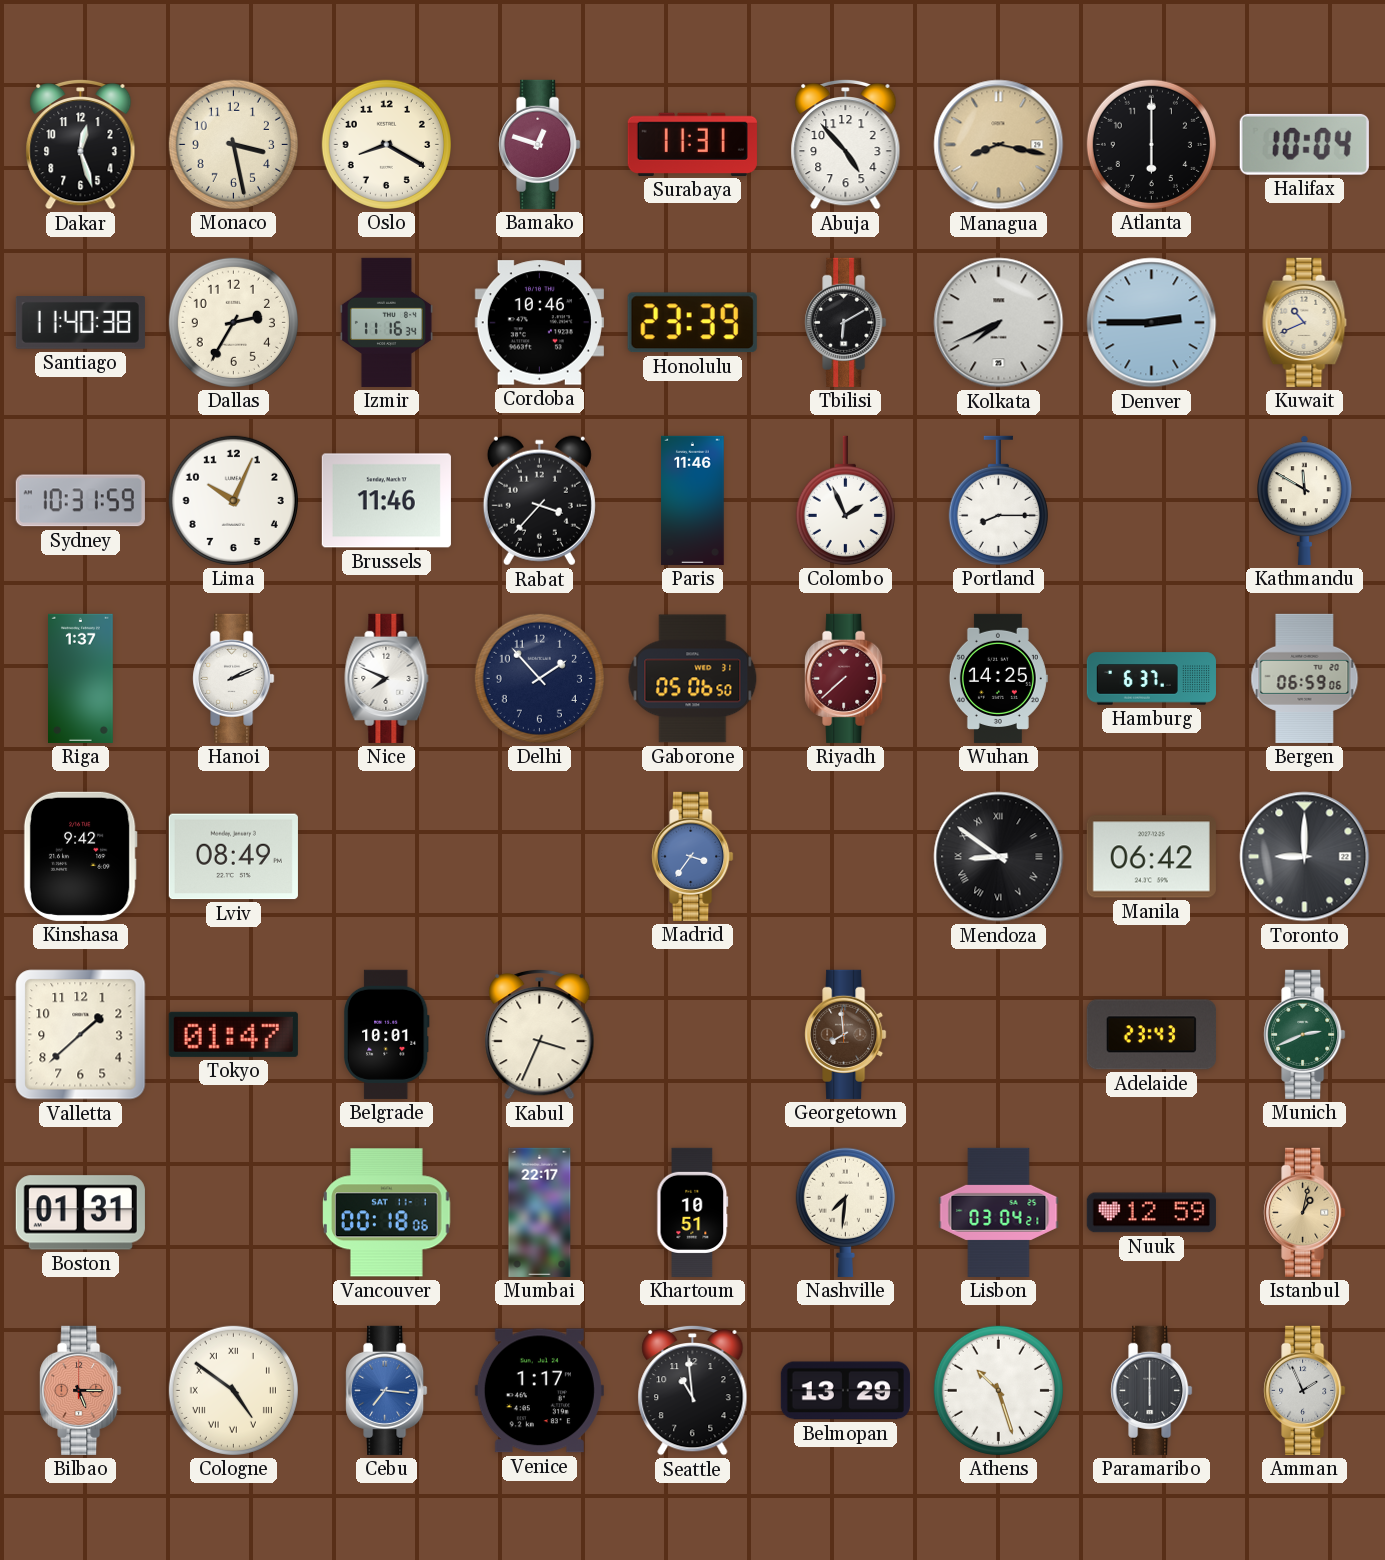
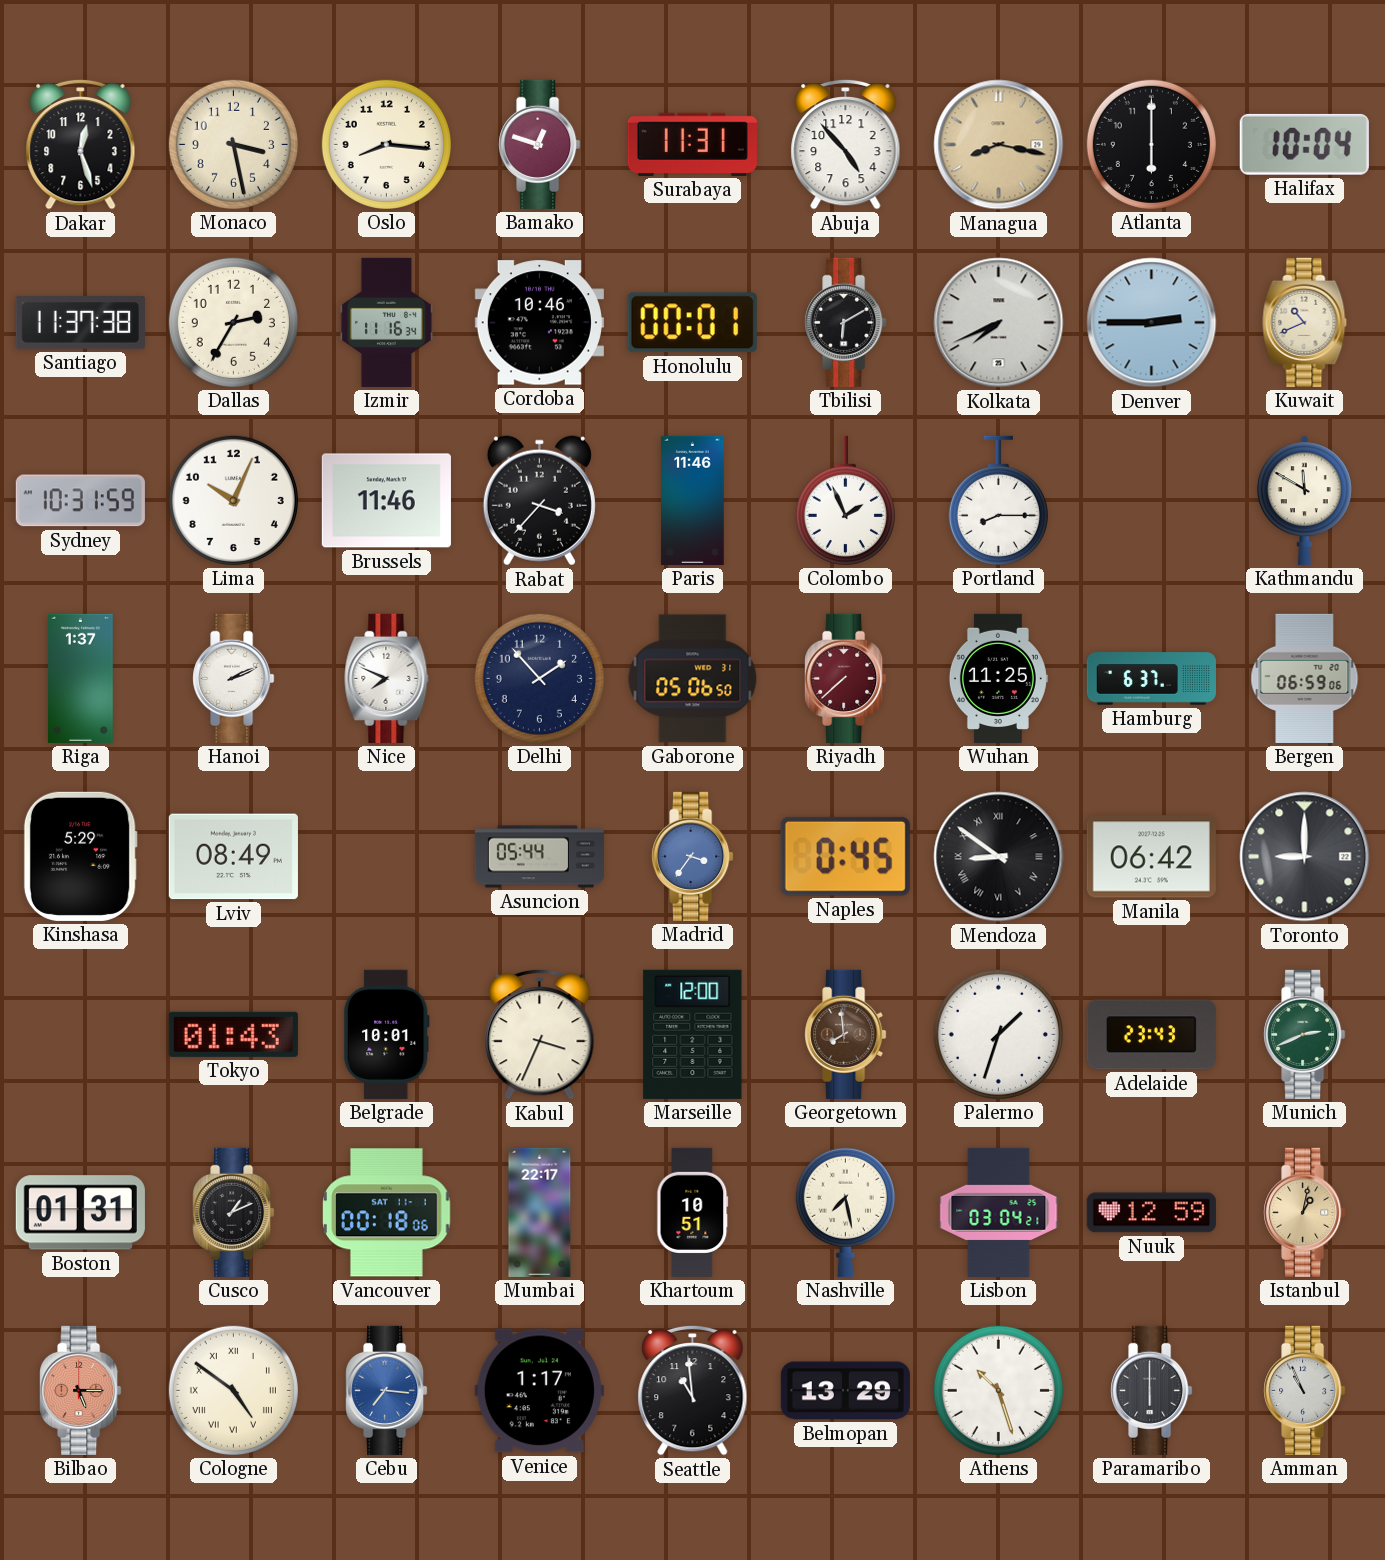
Oslo: 8:20 -> 8:16
Santiago: 11:40 -> 11:37
Honolulu: 23:39 -> 00:01
Wuhan: 14:25 -> 11:25
Kinshasa: 9:42 -> 5:29
Asuncion: none -> 05:44
Naples: none -> 0:45
Valletta: 1:38 -> none
Tokyo: 01:47 -> 01:43
Marseille: none -> 12:00
Palermo: none -> 1:33
Cusco: none -> 1:11
Nashville: 7:31 -> 7:28
Amman: 1:56 -> 10:56
